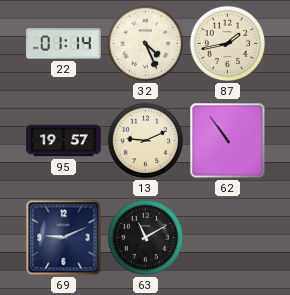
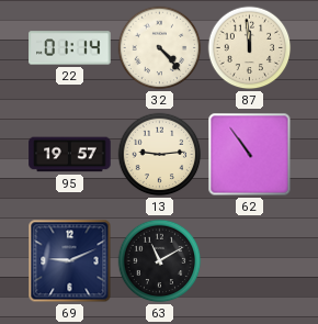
32: 4:26 -> 4:23
87: 1:43 -> 11:59
13: 9:11 -> 9:14
